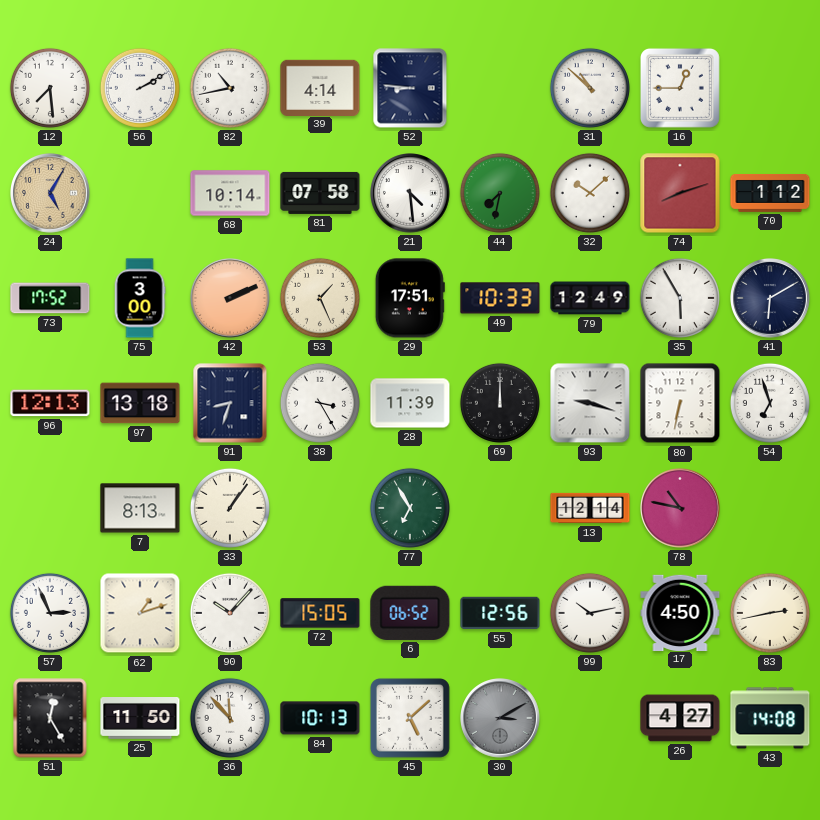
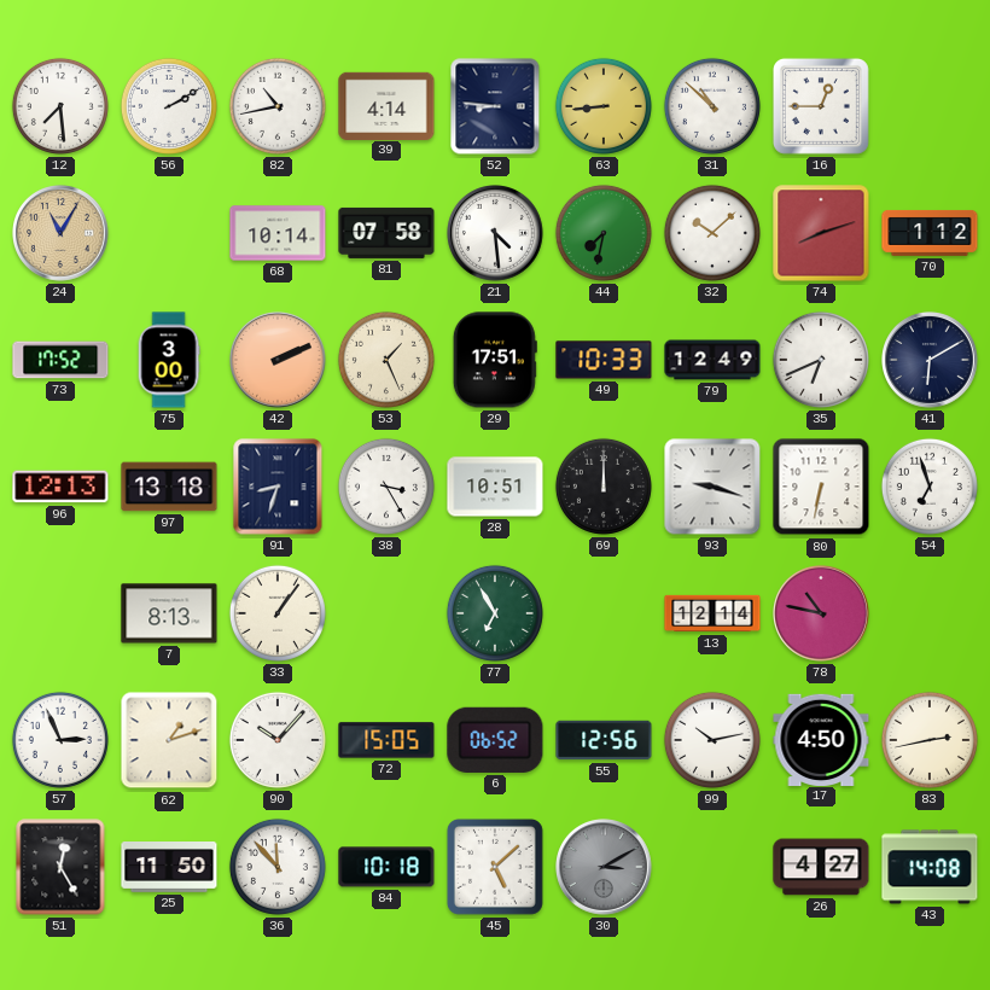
63: none -> 8:44
24: 5:05 -> 11:05
35: 5:55 -> 6:41
28: 11:39 -> 10:51
84: 10:13 -> 10:18
